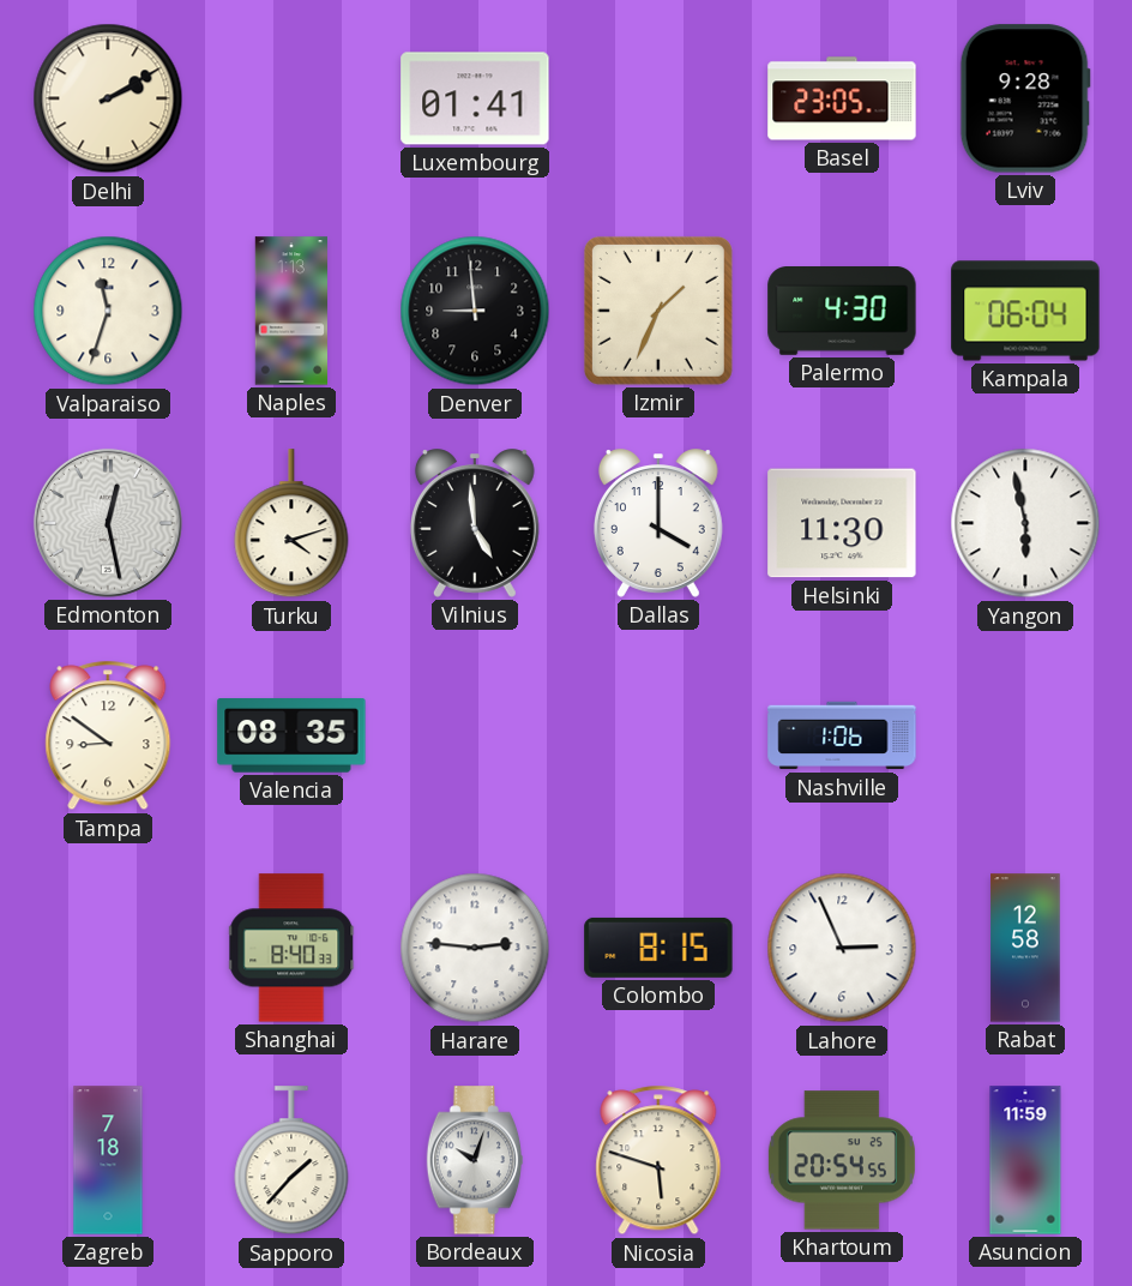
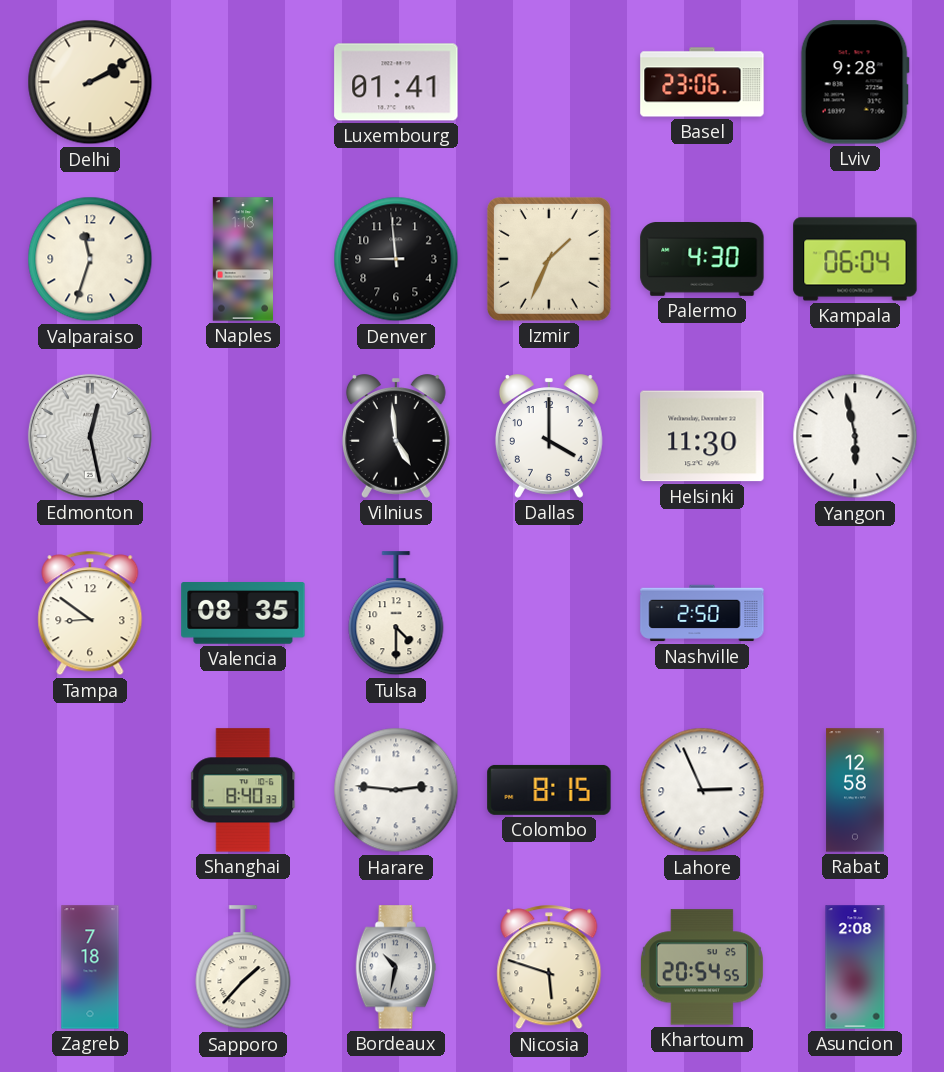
Basel: 23:05 -> 23:06
Turku: 4:12 -> none
Tulsa: none -> 4:30
Nashville: 1:06 -> 2:50
Bordeaux: 10:03 -> 10:32
Asuncion: 11:59 -> 2:08
